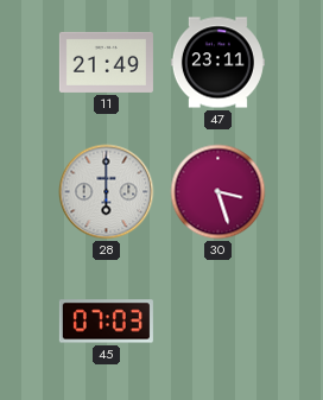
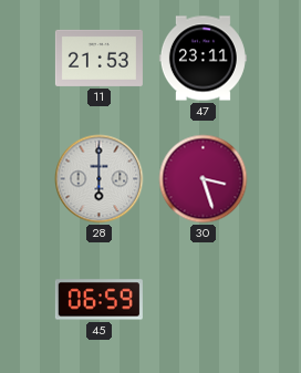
11: 21:49 -> 21:53
45: 07:03 -> 06:59
